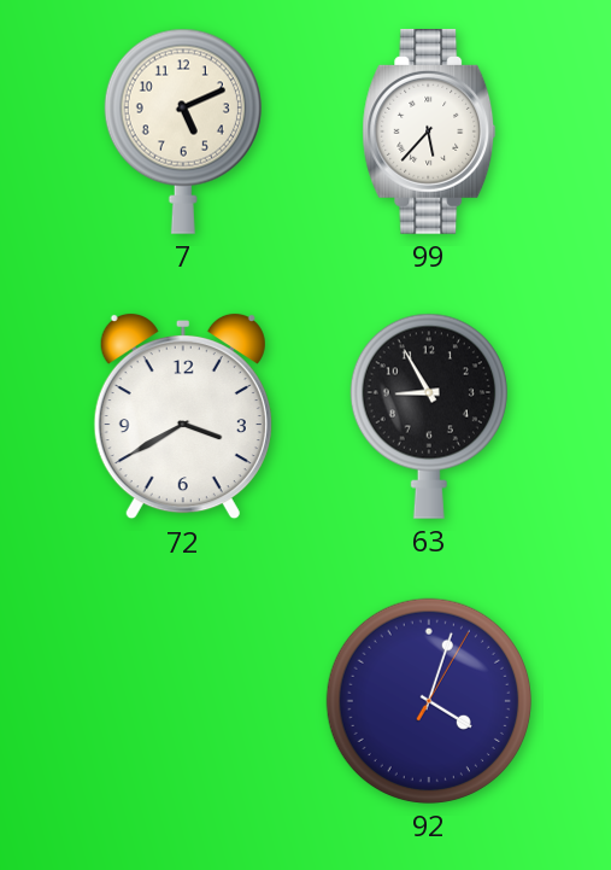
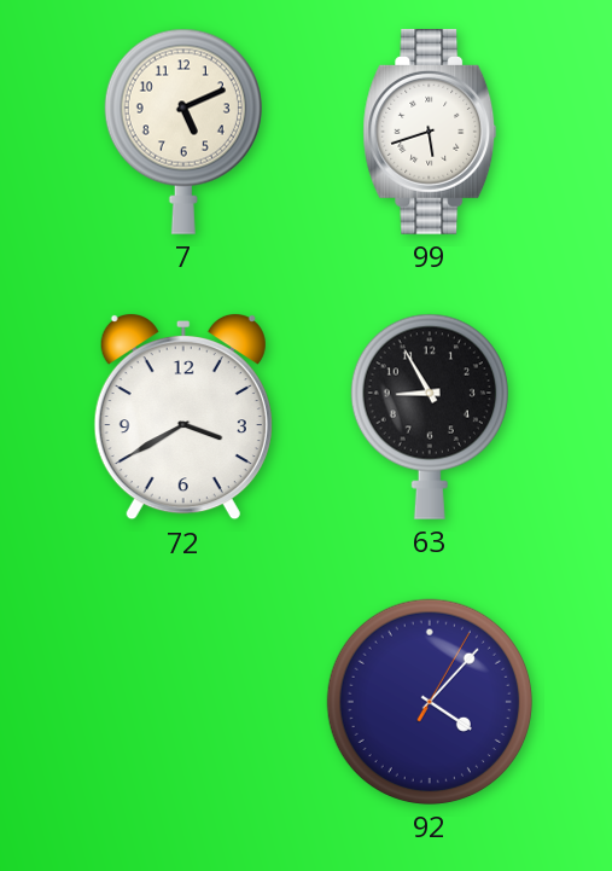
99: 5:37 -> 5:42
92: 4:03 -> 4:07
